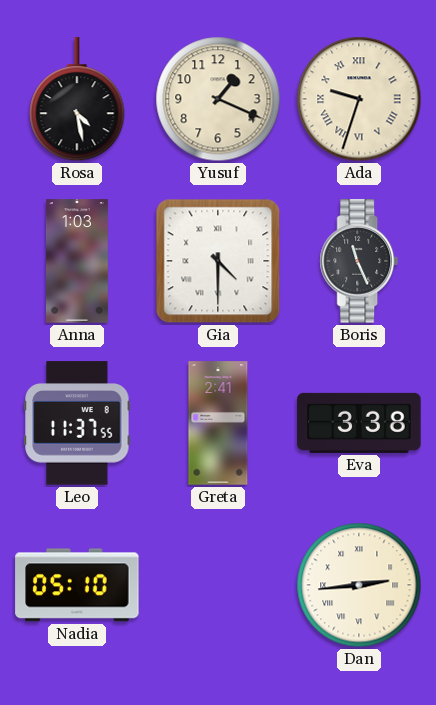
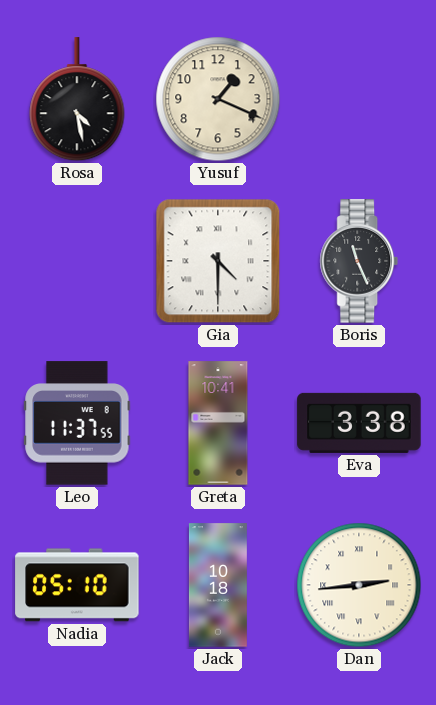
Ada: 9:33 -> none
Anna: 1:03 -> none
Greta: 2:41 -> 10:41
Jack: none -> 10:18
